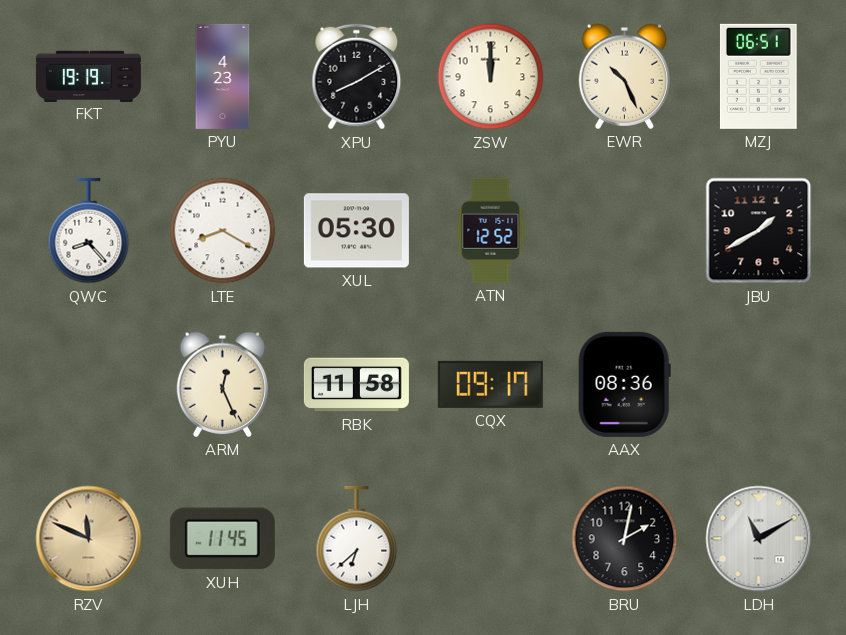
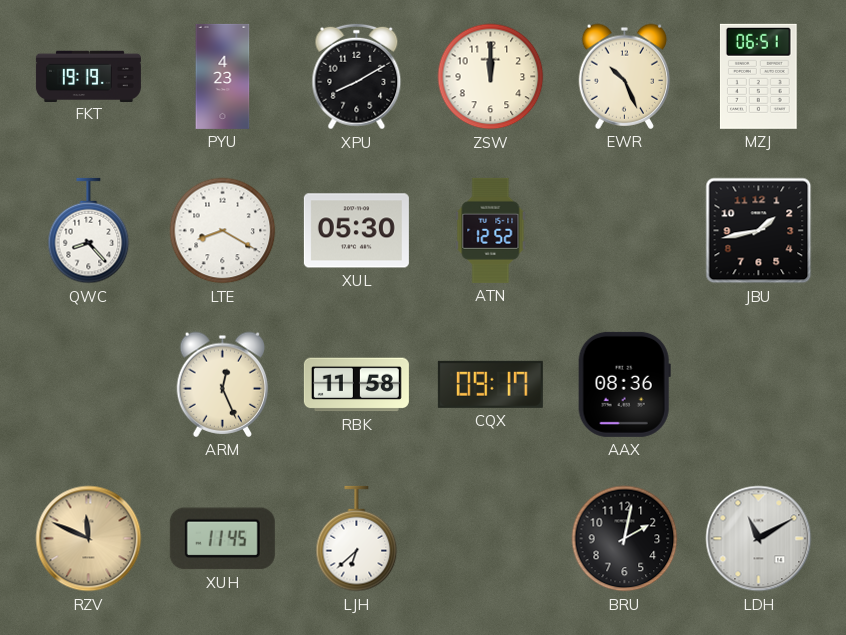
JBU: 1:40 -> 1:43
